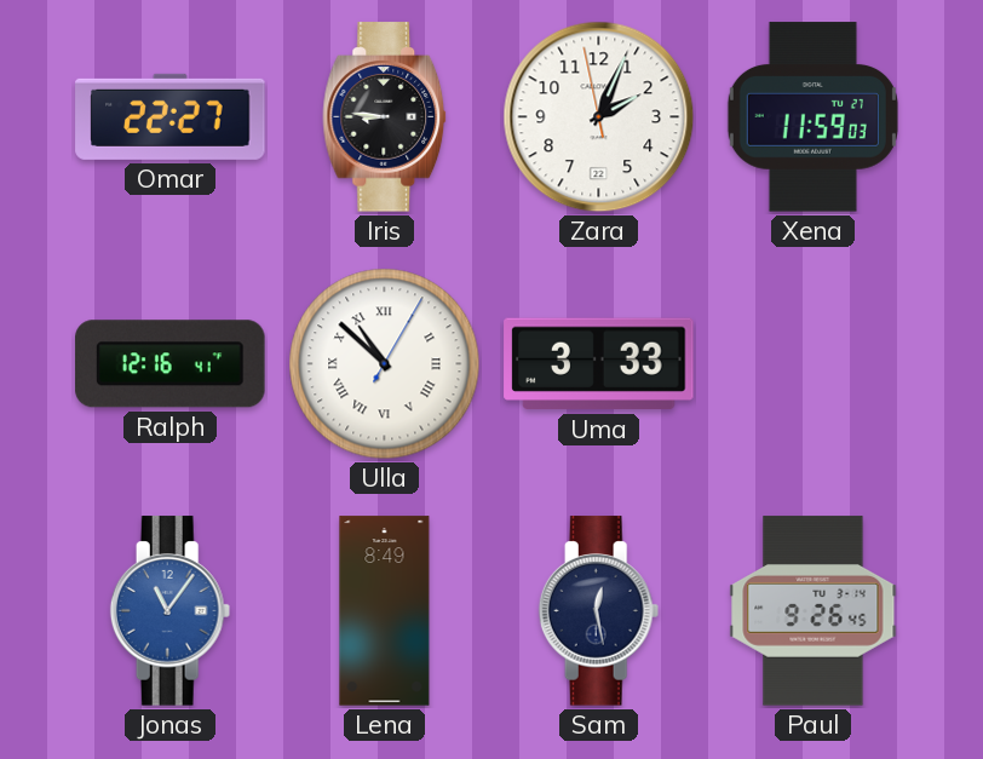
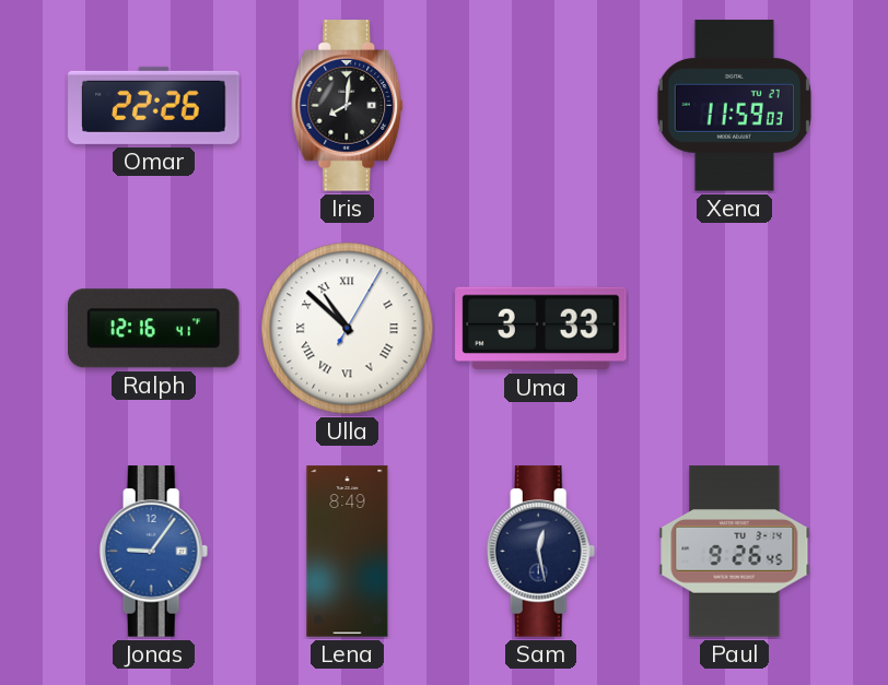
Omar: 22:27 -> 22:26
Iris: 8:46 -> 8:01
Zara: 2:03 -> none
Jonas: 11:06 -> 9:06
